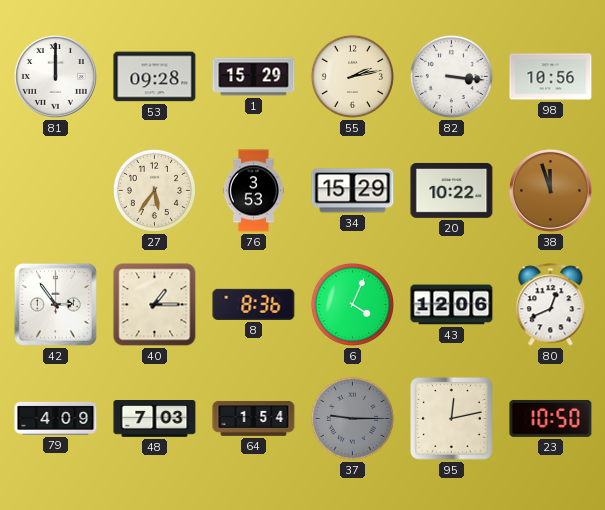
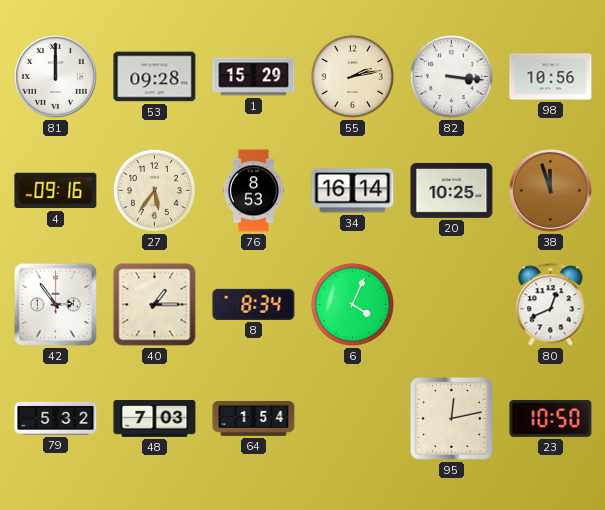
4: none -> 09:16
76: 3:53 -> 8:53
34: 15:29 -> 16:14
20: 10:22 -> 10:25
8: 8:36 -> 8:34
43: 12:06 -> none
79: 4:09 -> 5:32
37: 9:15 -> none
